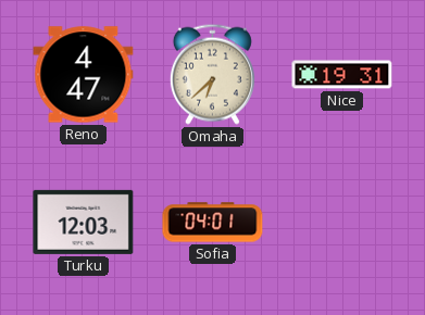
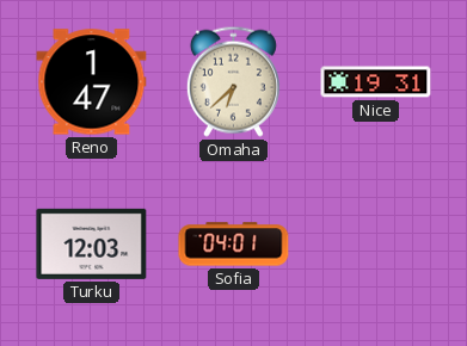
Reno: 4:47 -> 1:47
